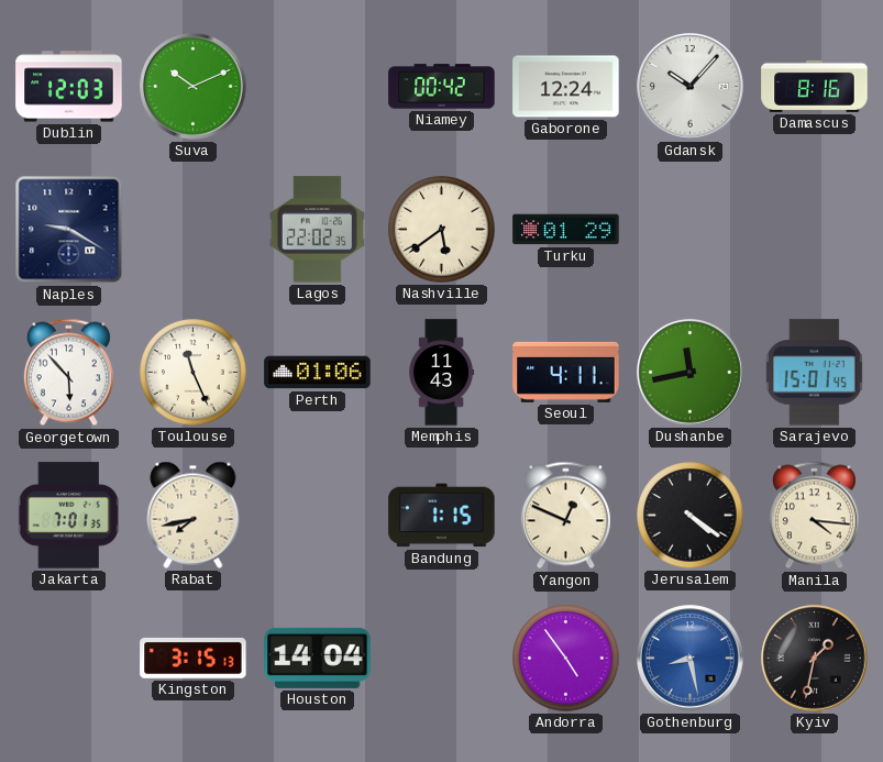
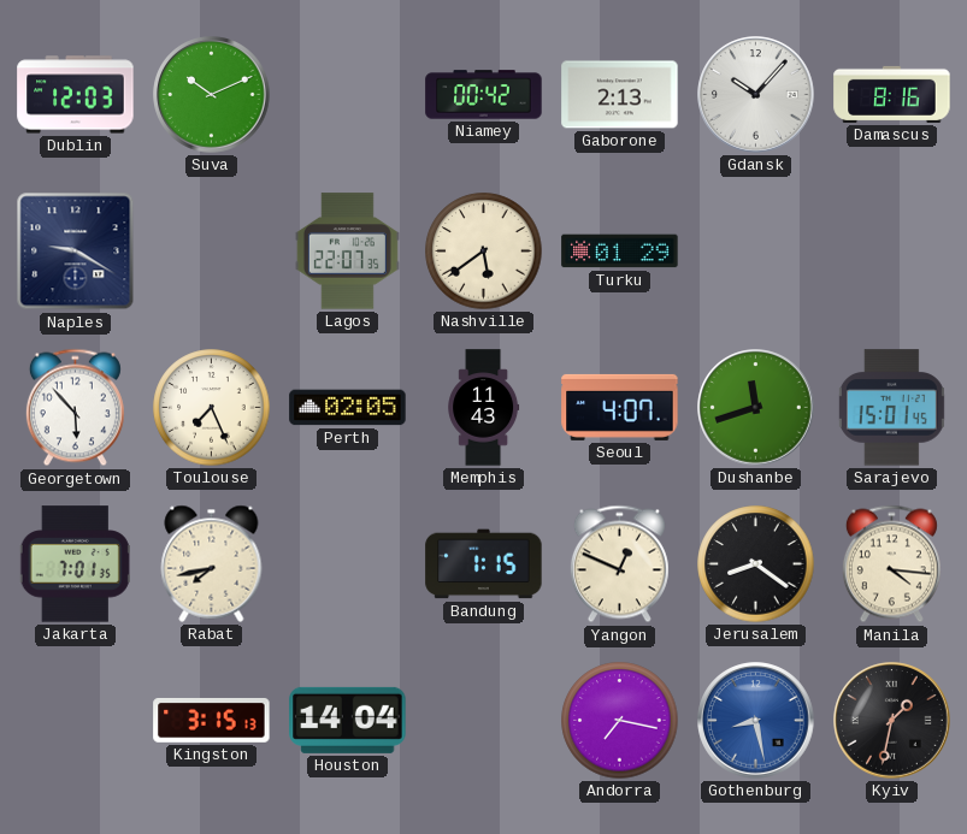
Gaborone: 12:24 -> 2:13
Lagos: 22:02 -> 22:07
Toulouse: 11:26 -> 7:26
Perth: 01:06 -> 02:05
Seoul: 4:11 -> 4:07
Dushanbe: 11:43 -> 11:42
Jerusalem: 4:21 -> 8:21
Andorra: 4:54 -> 7:17
